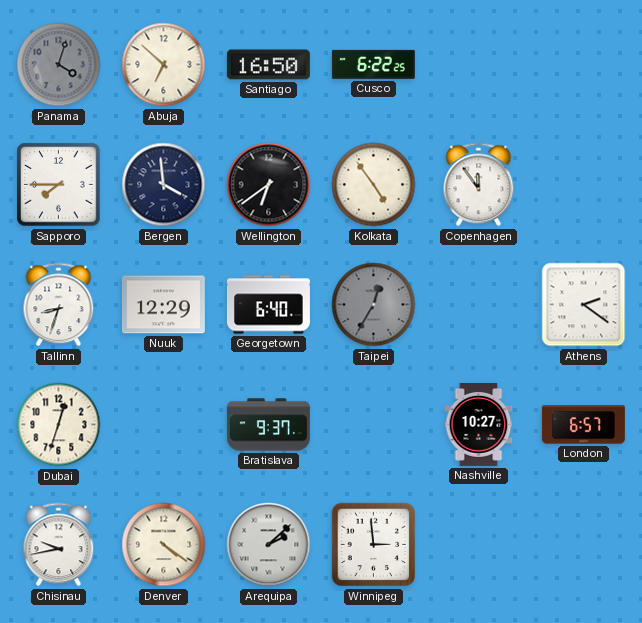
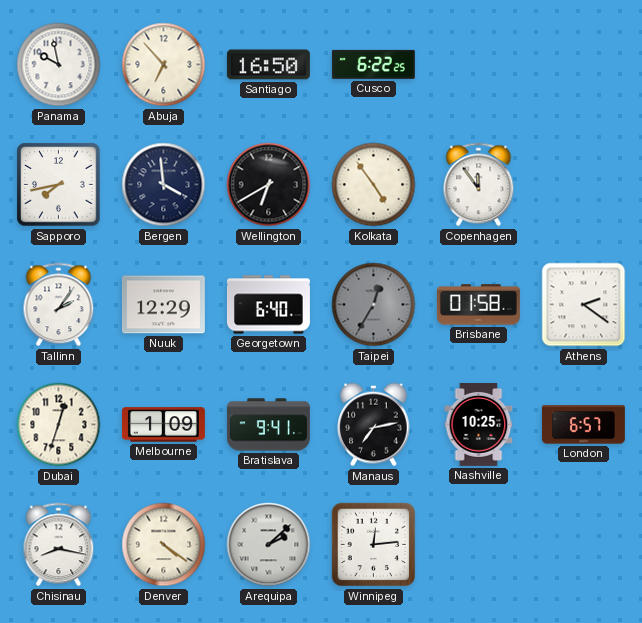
Panama: 4:03 -> 9:58
Panama dial: grey -> white
Abuja: 6:52 -> 6:53
Sapporo: 7:45 -> 7:43
Wellington: 6:39 -> 6:40
Tallinn: 8:33 -> 2:06
Brisbane: none -> 01:58
Melbourne: none -> 1:09
Bratislava: 9:37 -> 9:41
Manaus: none -> 7:13
Nashville: 10:27 -> 10:25
Chisinau: 9:43 -> 8:17
Winnipeg: 2:59 -> 12:14
